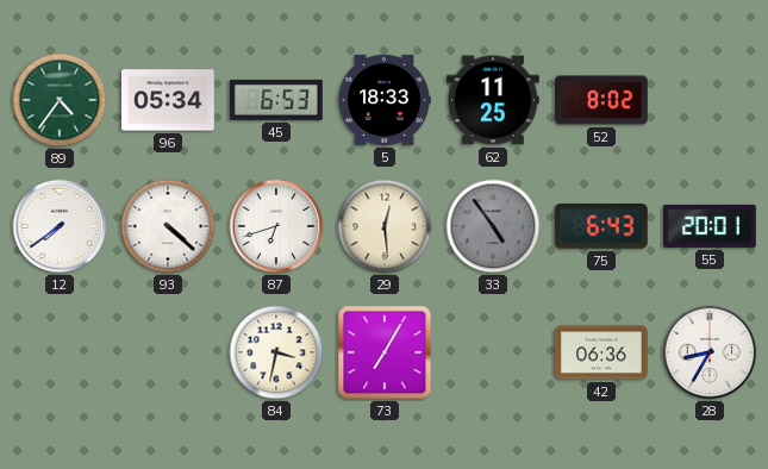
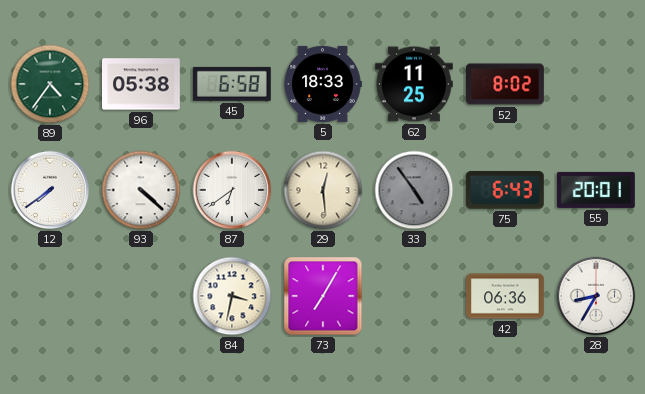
96: 05:34 -> 05:38
45: 6:53 -> 6:58
87: 6:42 -> 6:39
